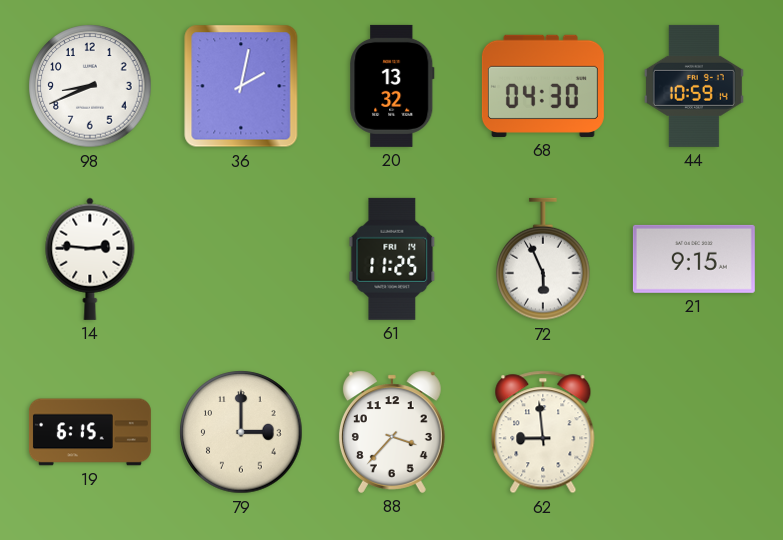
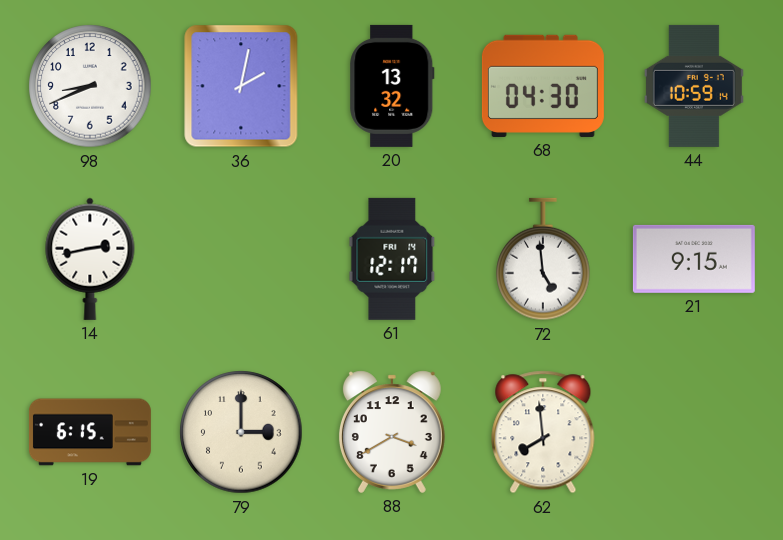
14: 2:46 -> 2:43
61: 11:25 -> 12:17
72: 5:56 -> 4:59
88: 3:37 -> 3:40
62: 8:59 -> 7:59
